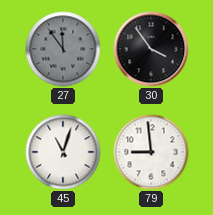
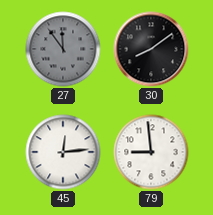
30: 3:54 -> 8:09
45: 11:03 -> 12:14
